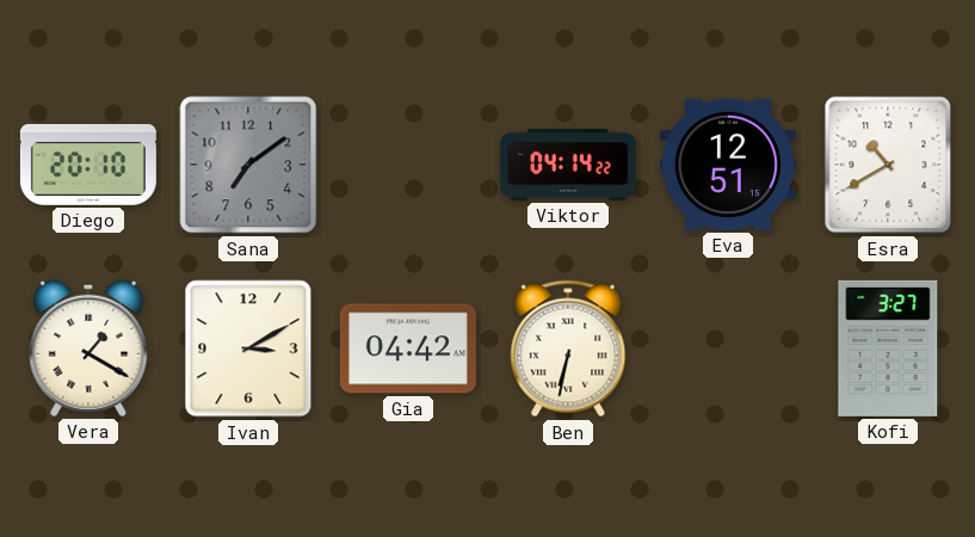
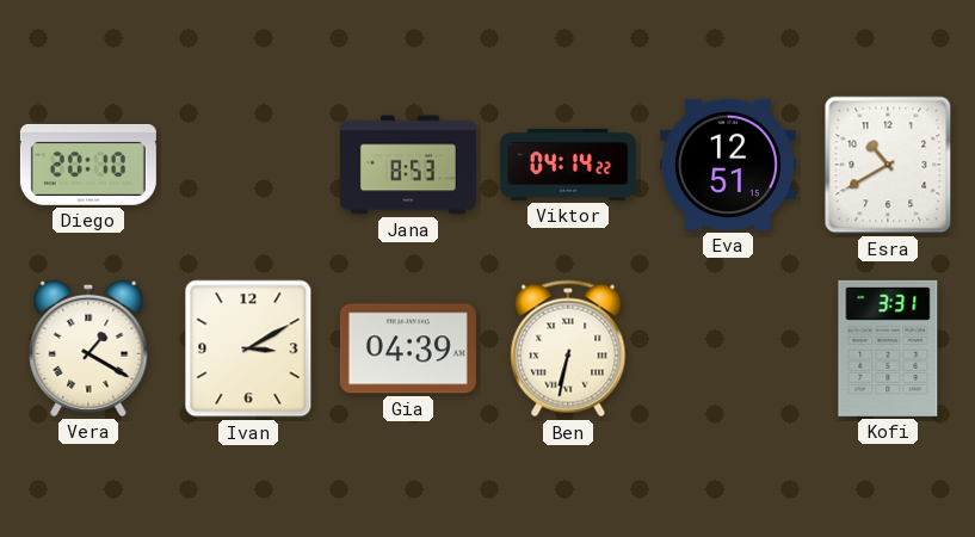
Sana: 7:09 -> none
Jana: none -> 8:53
Gia: 04:42 -> 04:39
Kofi: 3:27 -> 3:31
